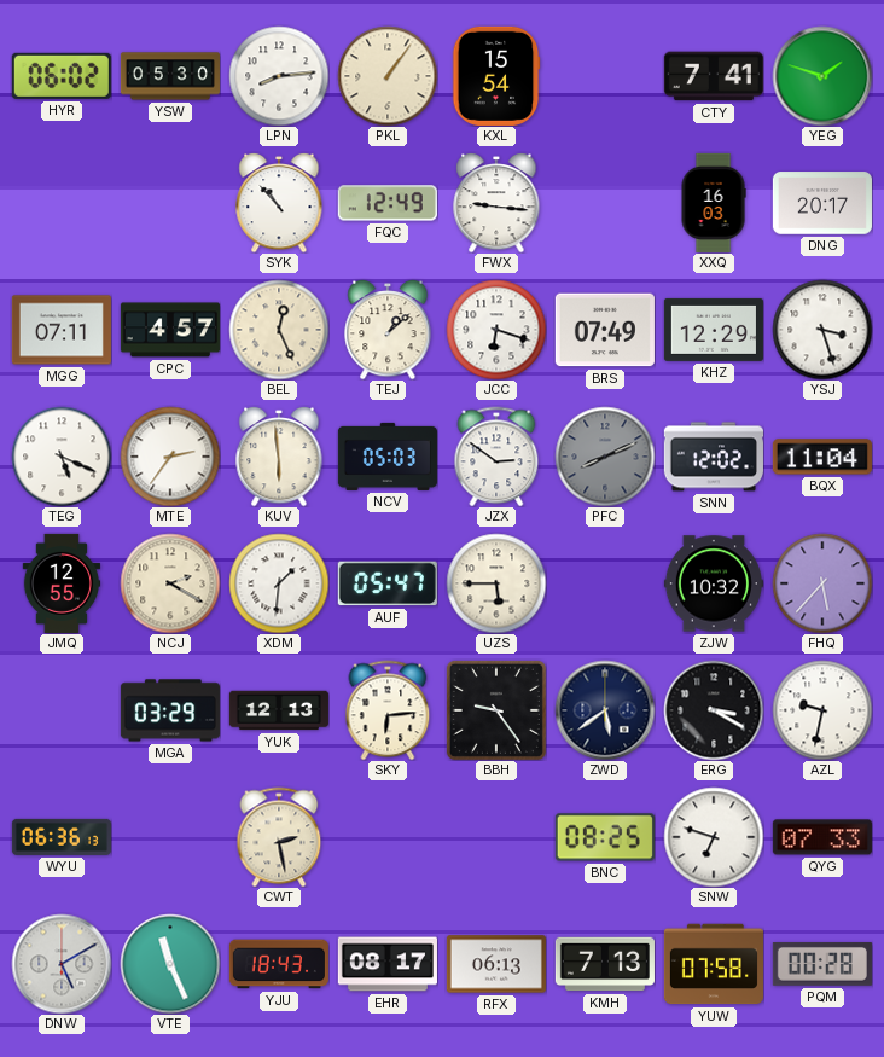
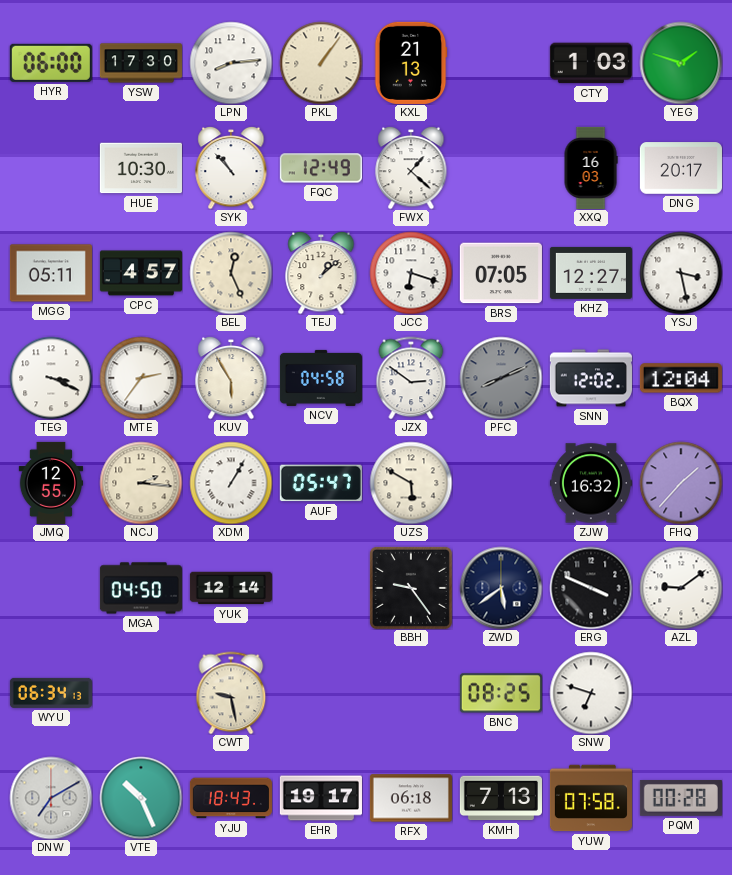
HYR: 06:02 -> 06:00
YSW: 05:30 -> 17:30
KXL: 15:54 -> 21:13
CTY: 7:41 -> 1:03
HUE: none -> 10:30
FWX: 9:16 -> 1:22
MGG: 07:11 -> 05:11
BRS: 07:49 -> 07:05
KHZ: 12:29 -> 12:27
YSJ: 3:27 -> 3:28
TEG: 5:19 -> 3:19
KUV: 5:59 -> 5:55
NCV: 05:03 -> 04:58
BQX: 11:04 -> 12:04
NCJ: 2:20 -> 2:16
XDM: 1:31 -> 1:05
UZS: 5:45 -> 5:50
ZJW: 10:32 -> 16:32
FHQ: 5:37 -> 1:37
MGA: 03:29 -> 04:50
YUK: 12:13 -> 12:14
SKY: 6:14 -> none
ERG: 3:20 -> 3:49
AZL: 9:32 -> 9:09
WYU: 06:36 -> 06:34
CWT: 2:28 -> 9:28
QYG: 07:33 -> none
DNW: 5:10 -> 7:10
VTE: 11:26 -> 10:26
EHR: 08:17 -> 19:17
RFX: 06:13 -> 06:18
